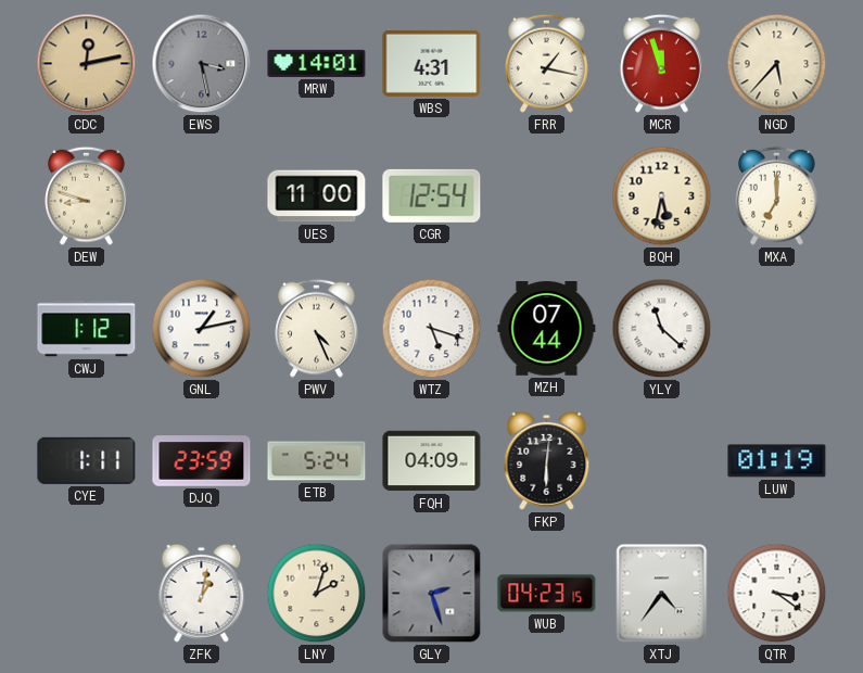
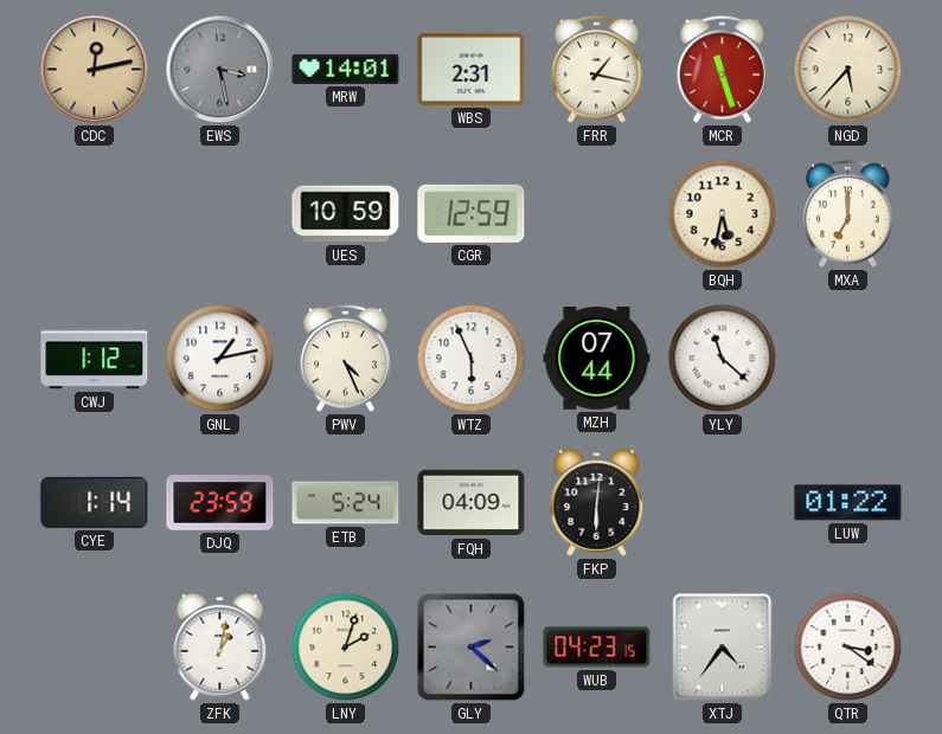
WBS: 4:31 -> 2:31
MCR: 11:57 -> 11:27
DEW: 8:48 -> none
UES: 11:00 -> 10:59
CGR: 12:54 -> 12:59
WTZ: 5:18 -> 5:56
CYE: 1:11 -> 1:14
LUW: 01:19 -> 01:22
GLY: 2:27 -> 2:22
